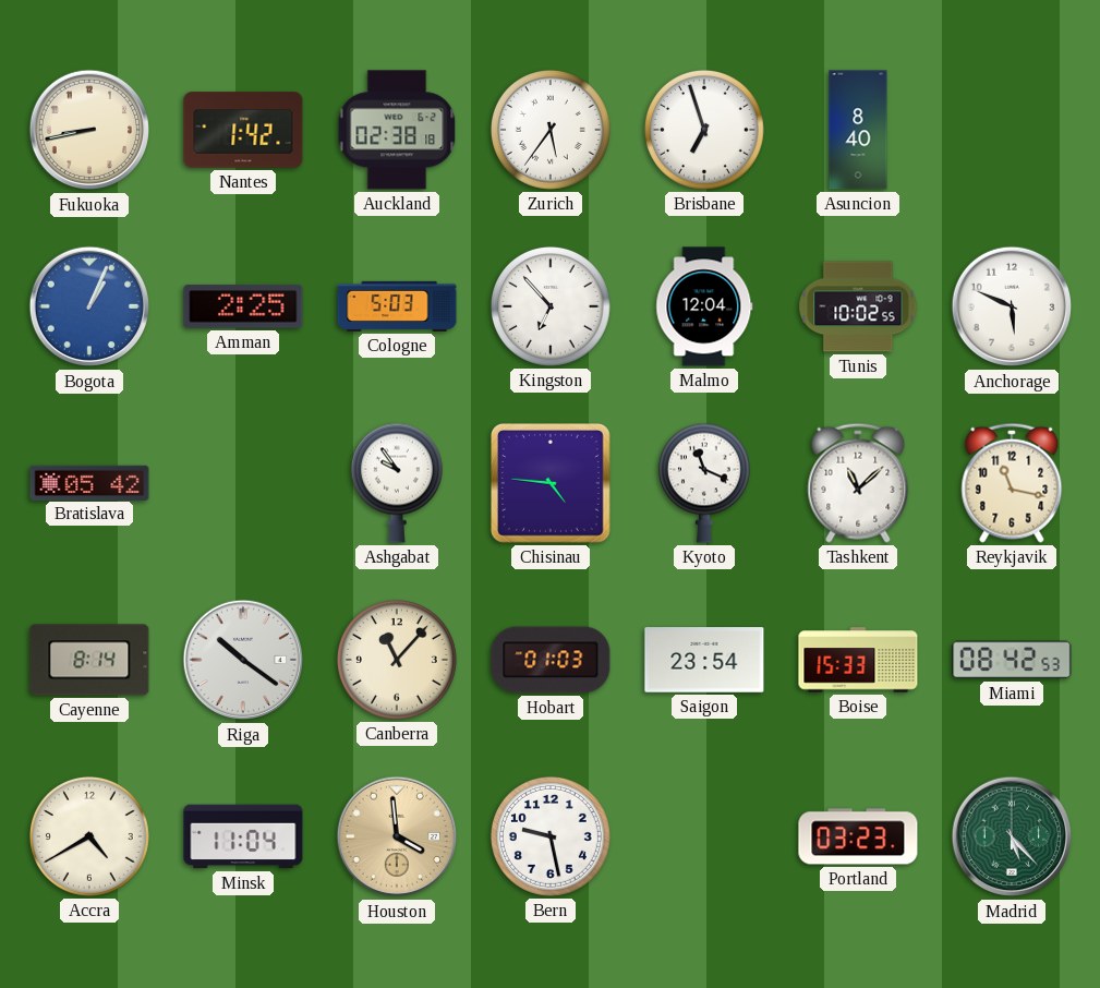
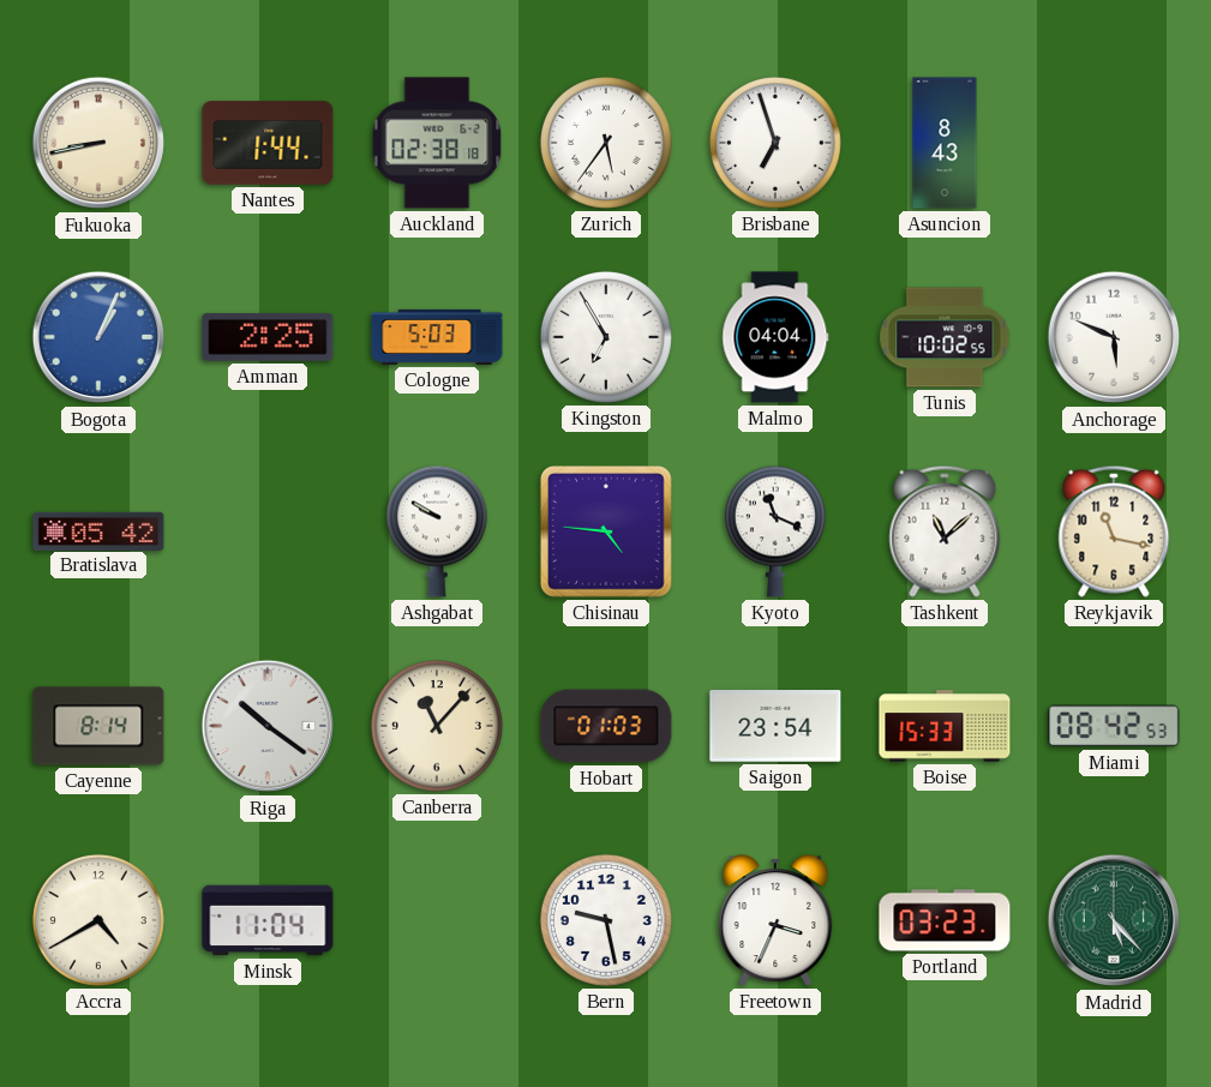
Nantes: 1:42 -> 1:44
Asuncion: 8:40 -> 8:43
Kingston: 6:53 -> 6:55
Malmo: 12:04 -> 04:04
Ashgabat: 9:54 -> 9:50
Houston: 3:59 -> none
Freetown: none -> 3:34
